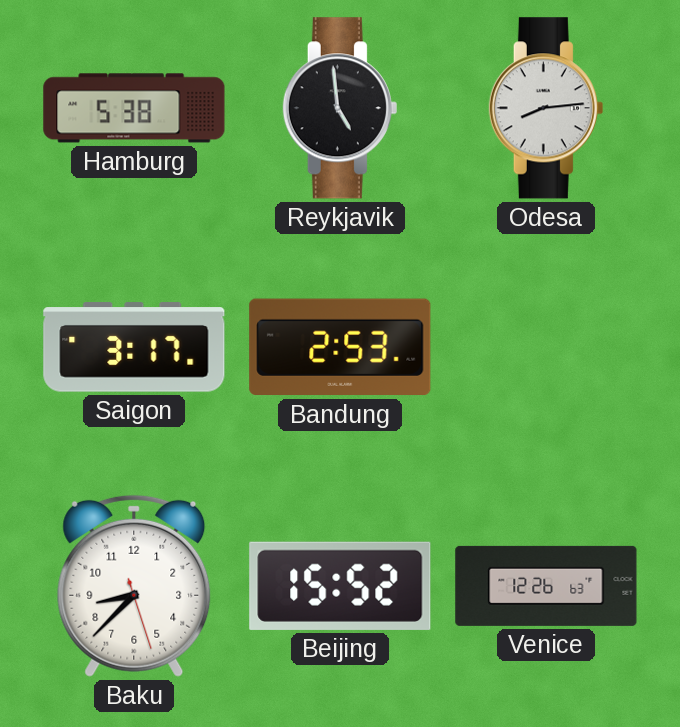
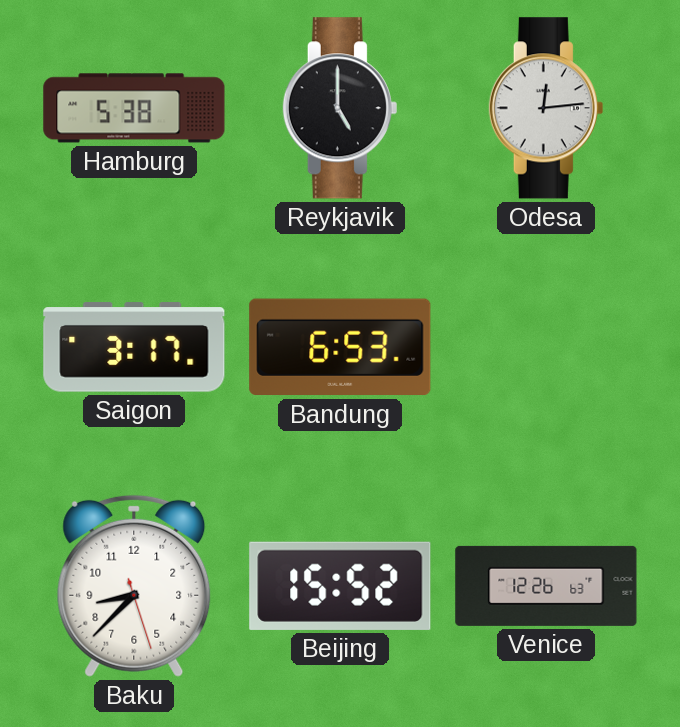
Reykjavik: 4:59 -> 5:00
Odesa: 8:14 -> 12:14
Bandung: 2:53 -> 6:53
